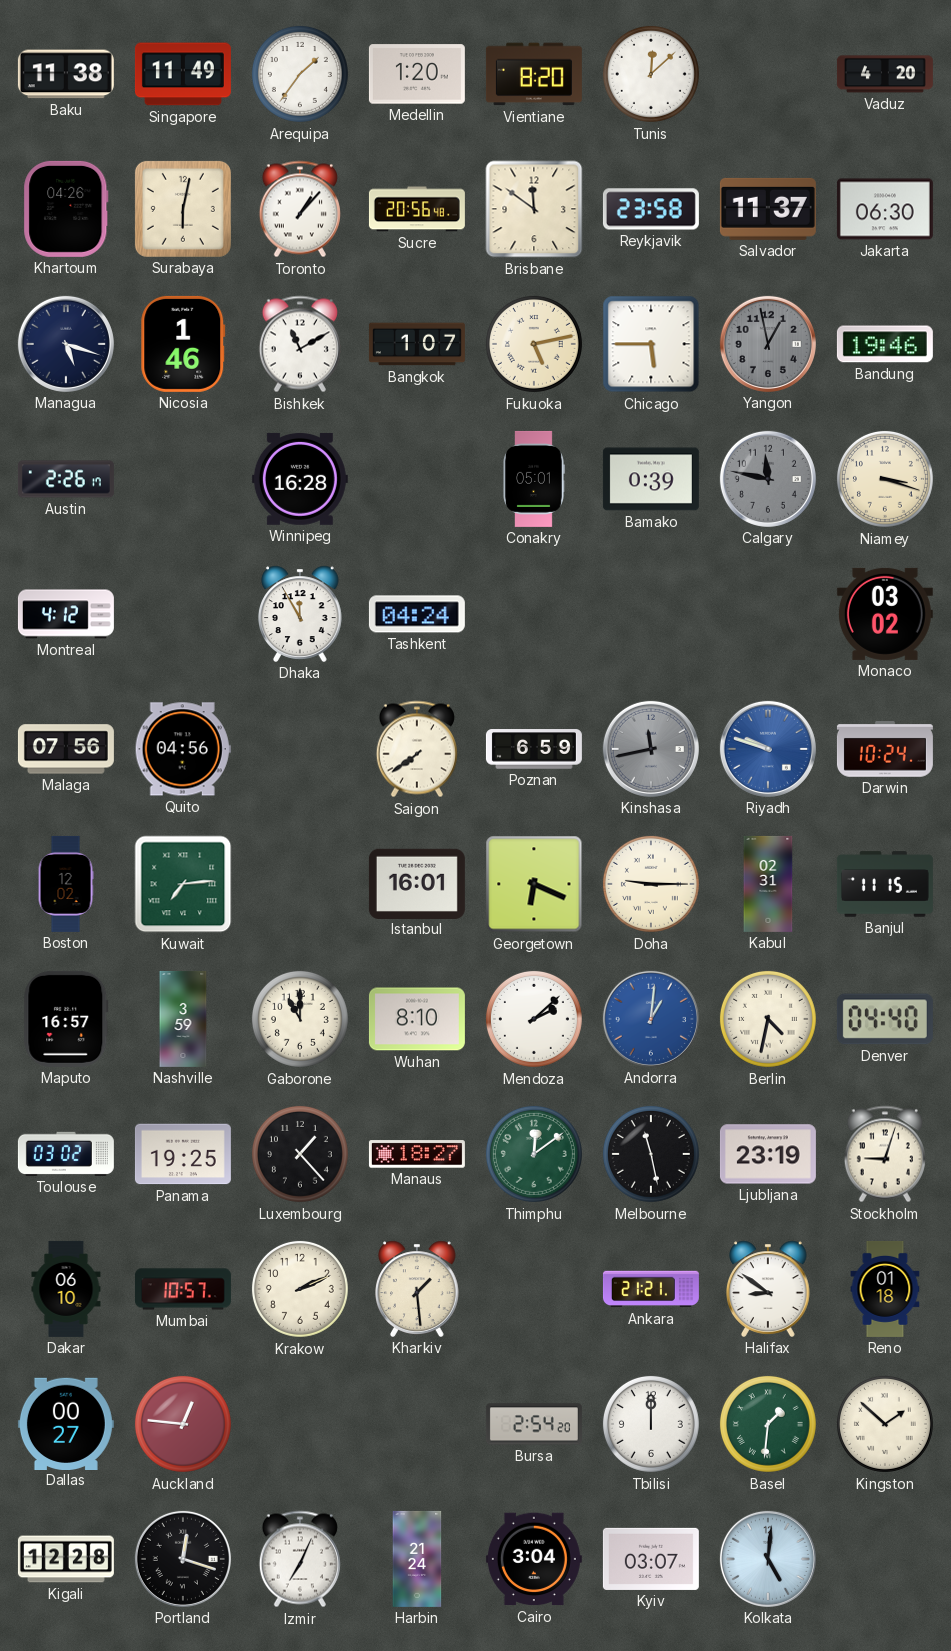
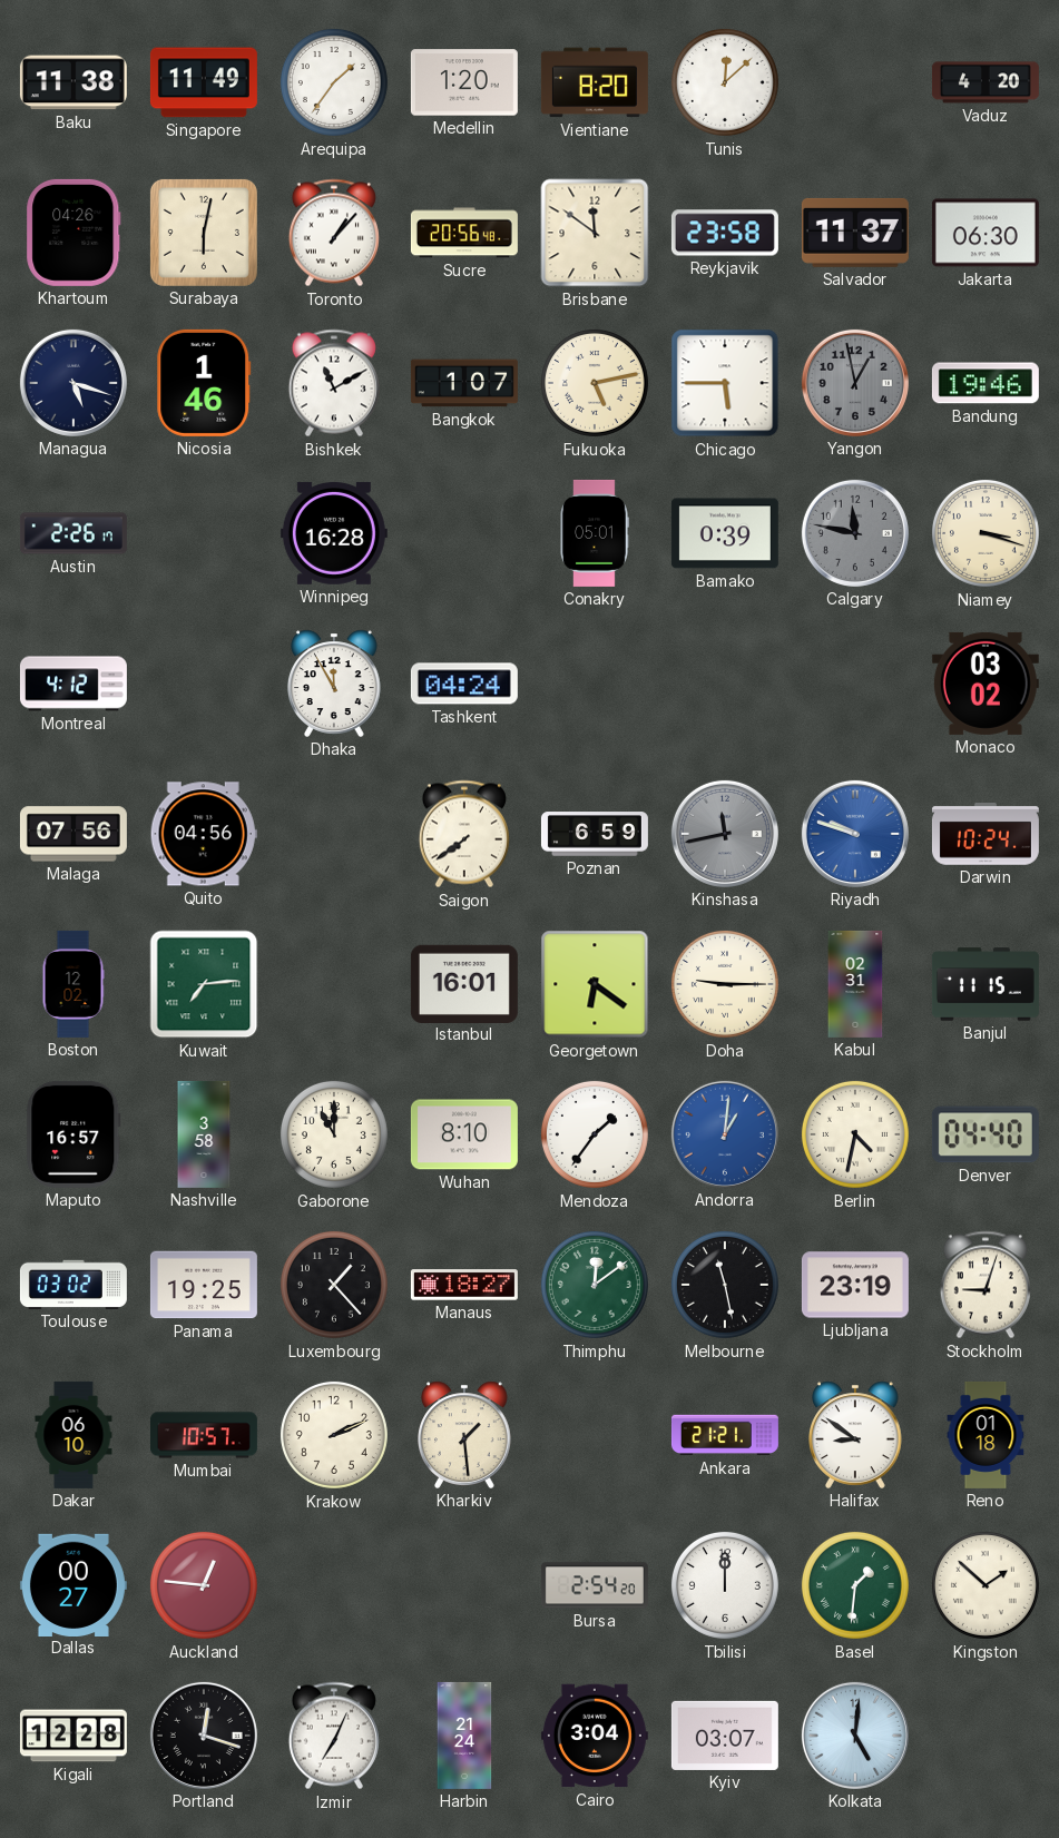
Georgetown: 6:19 -> 6:21
Nashville: 3:59 -> 3:58
Mendoza: 2:08 -> 1:36
